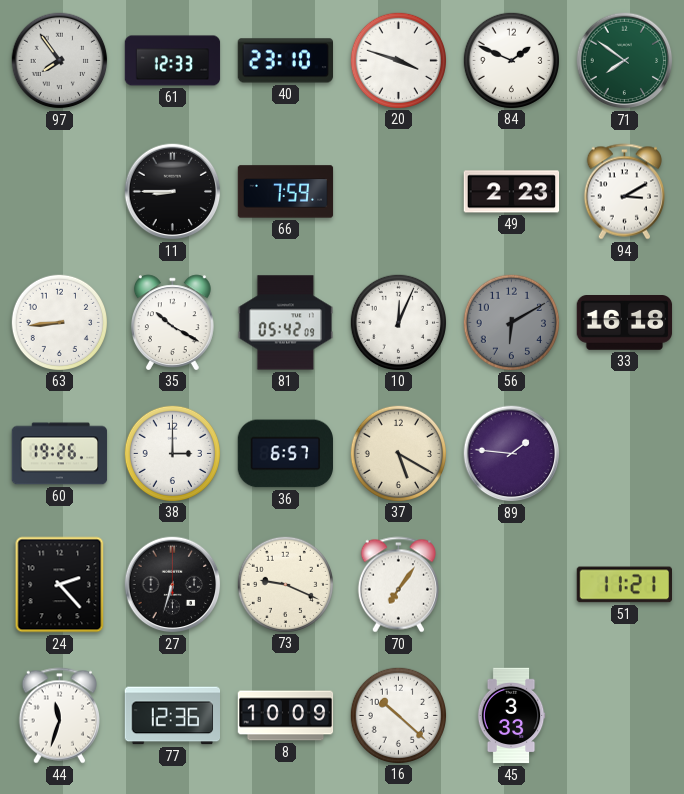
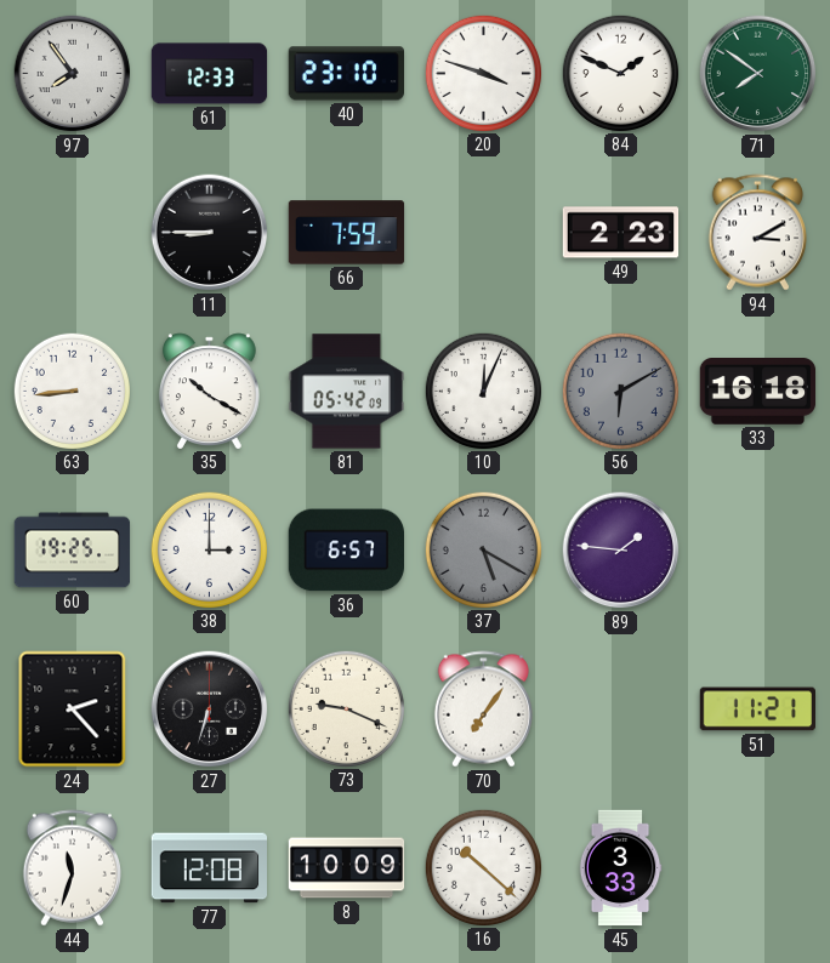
60: 19:26 -> 19:25
37 dial: cream -> grey
77: 12:36 -> 12:08
